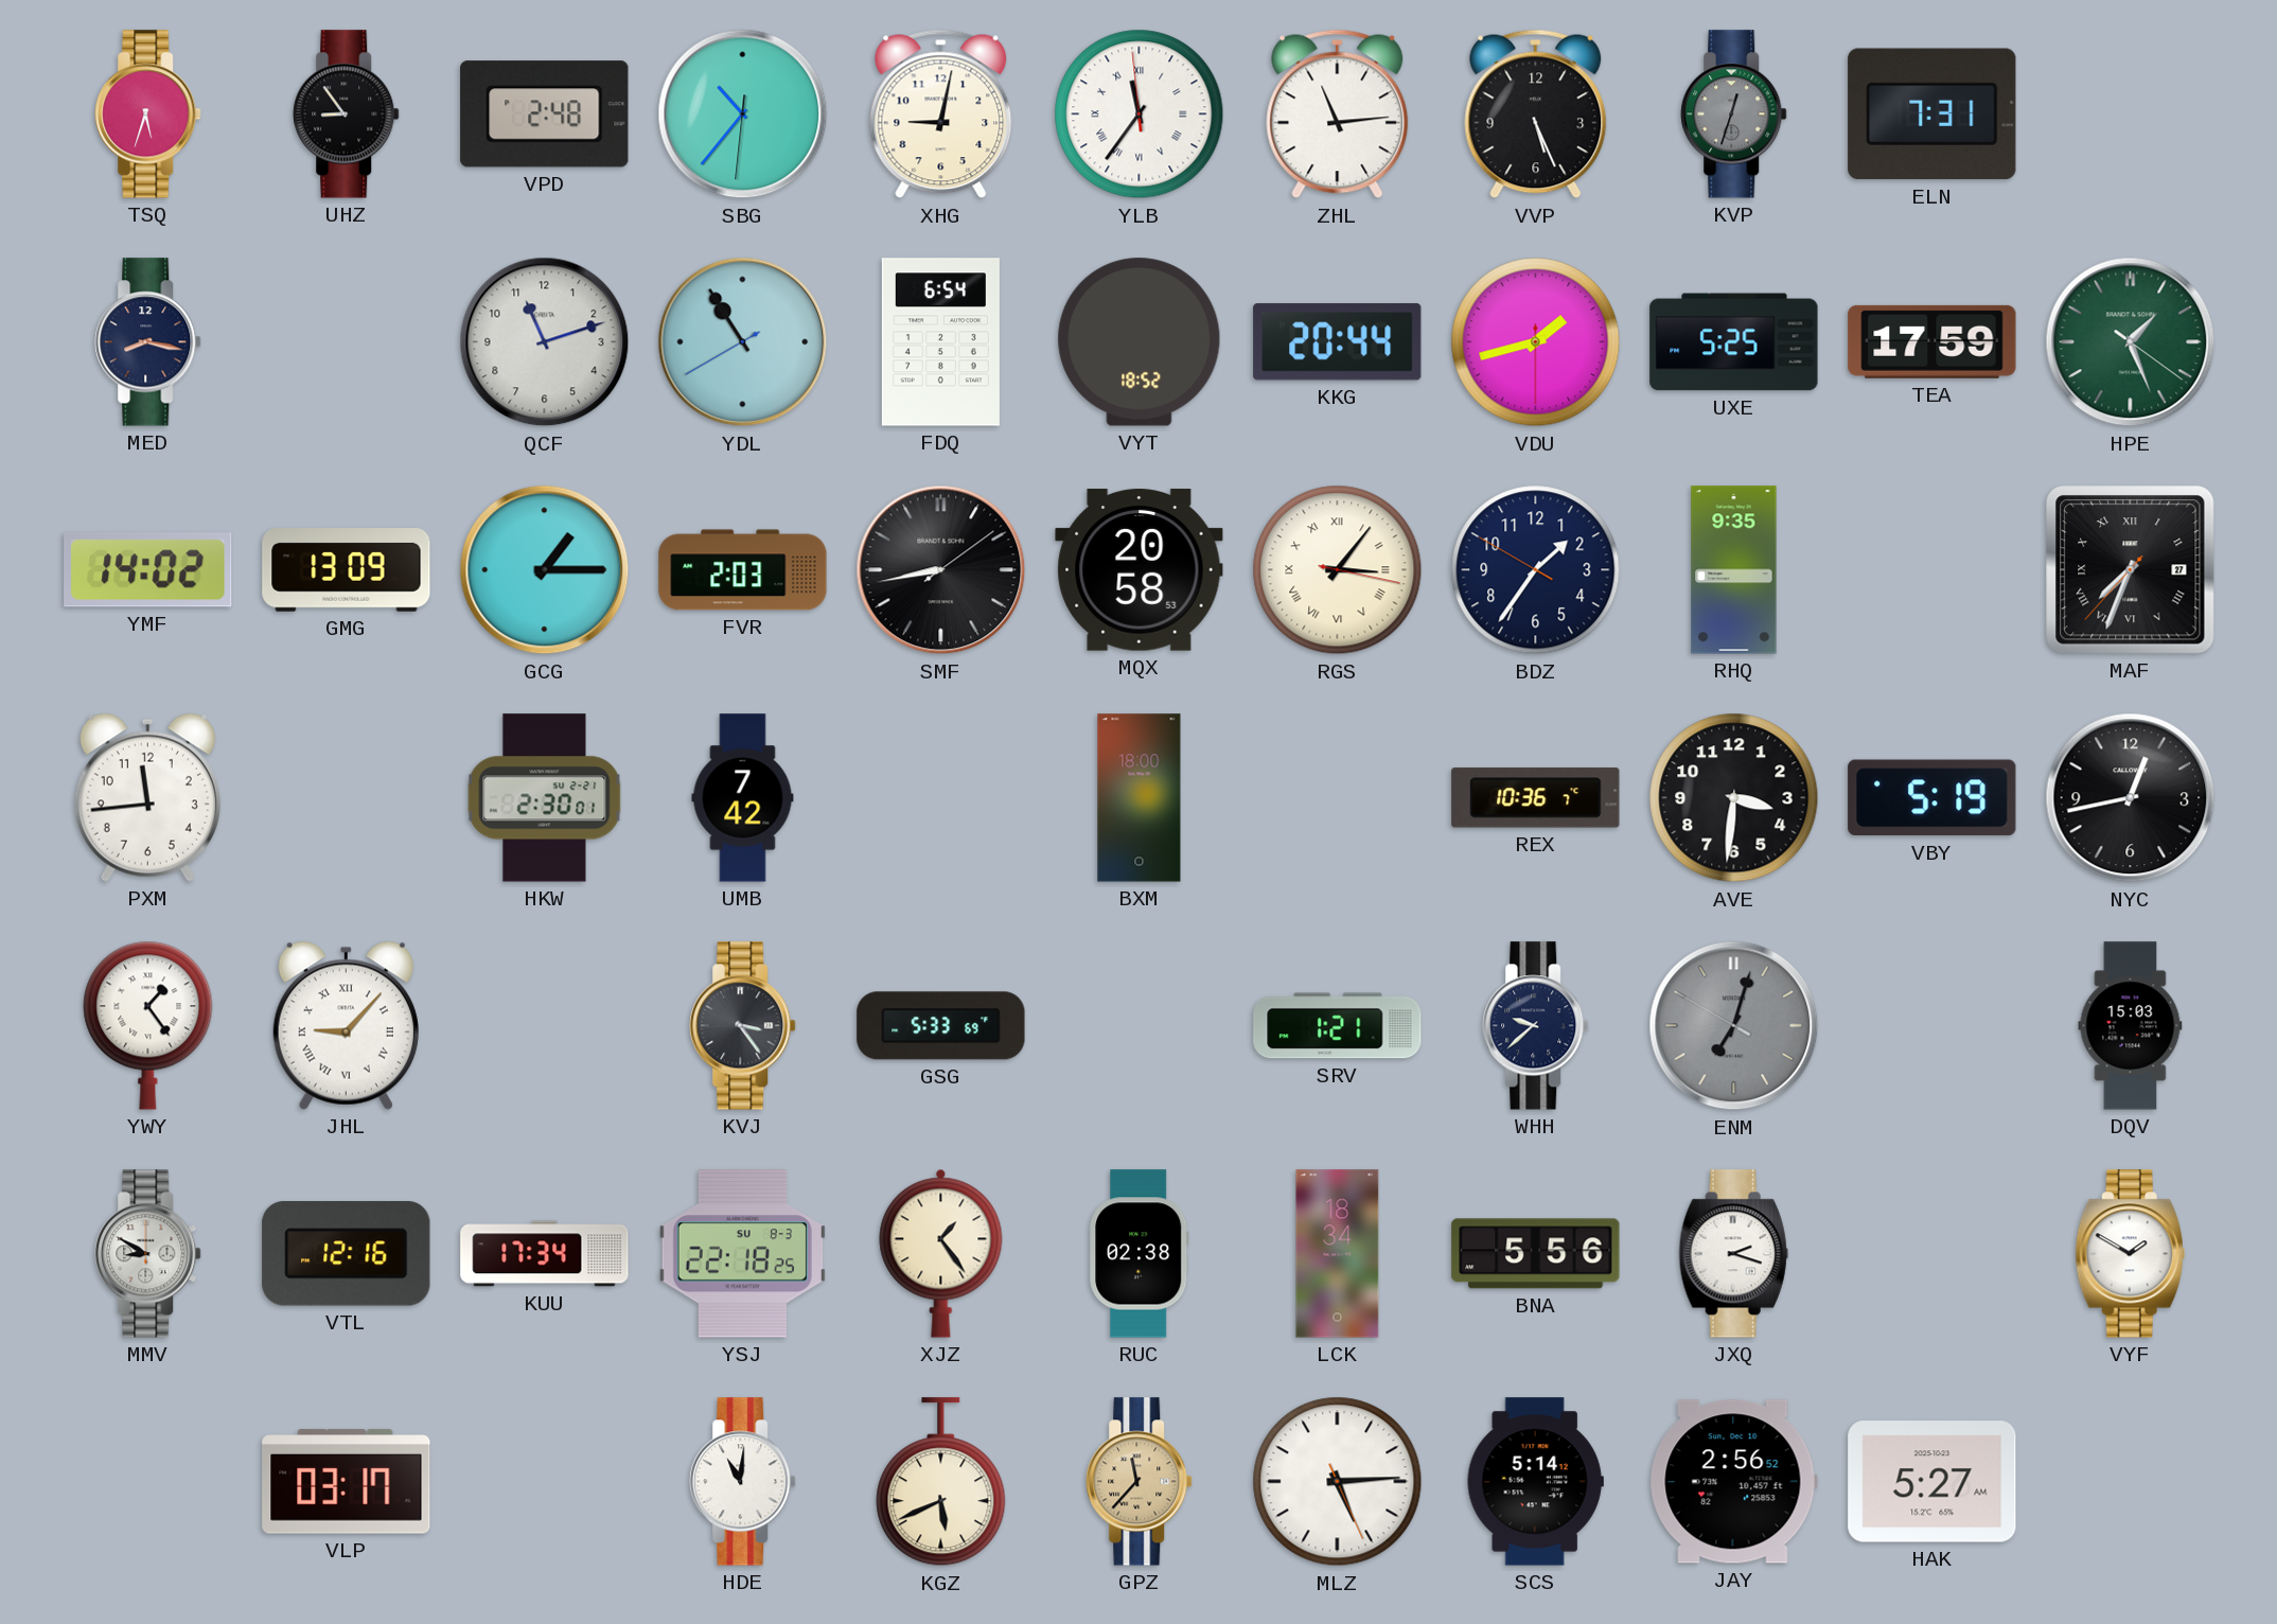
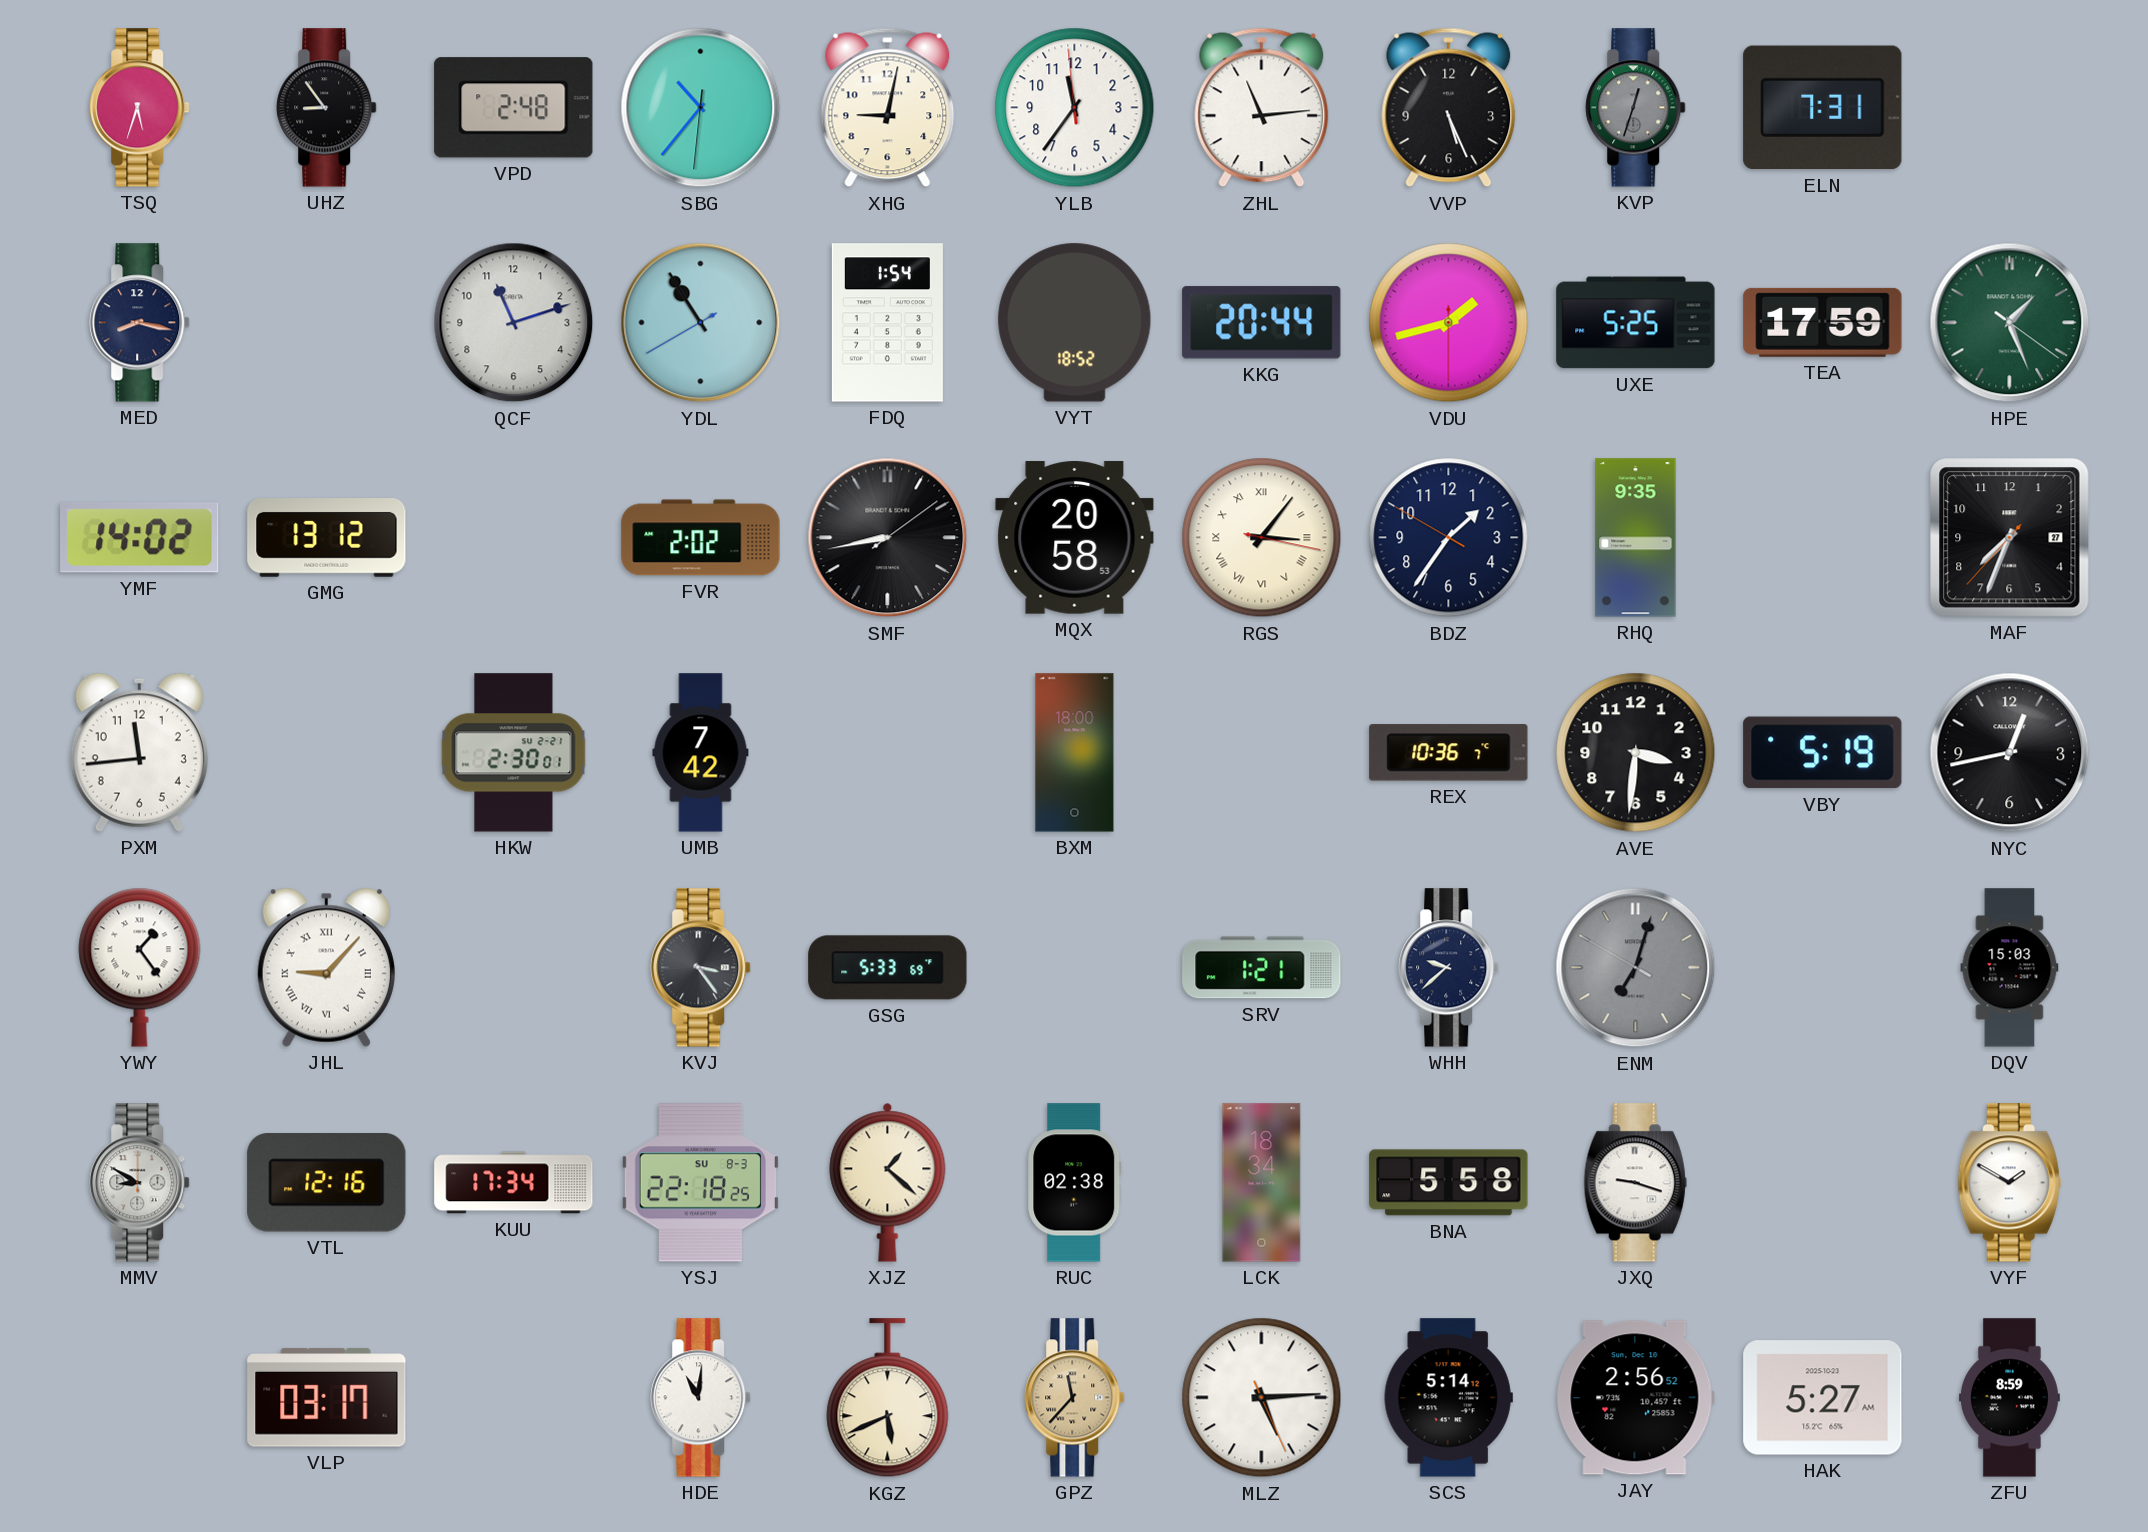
YLB numerals: Roman -> Arabic
FDQ: 6:54 -> 1:54
GMG: 13:09 -> 13:12
GCG: 1:15 -> none
FVR: 2:03 -> 2:02
MAF numerals: Roman -> Arabic
XJZ: 1:24 -> 1:22
BNA: 5:56 -> 5:58
JXQ: 2:18 -> 9:18
ZFU: none -> 8:59
